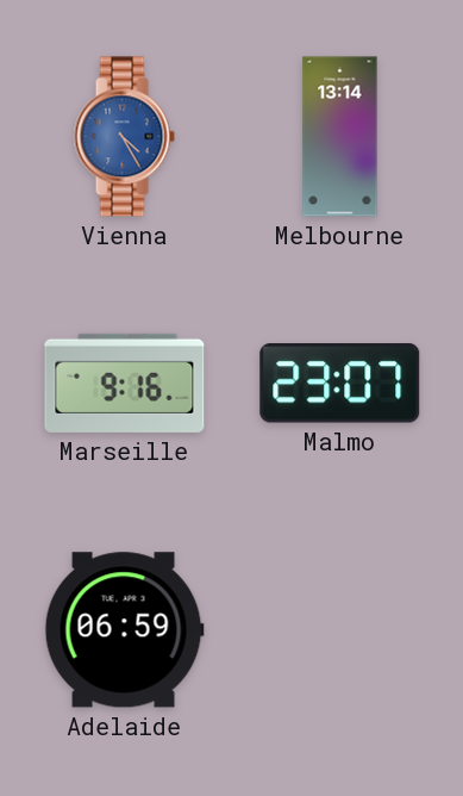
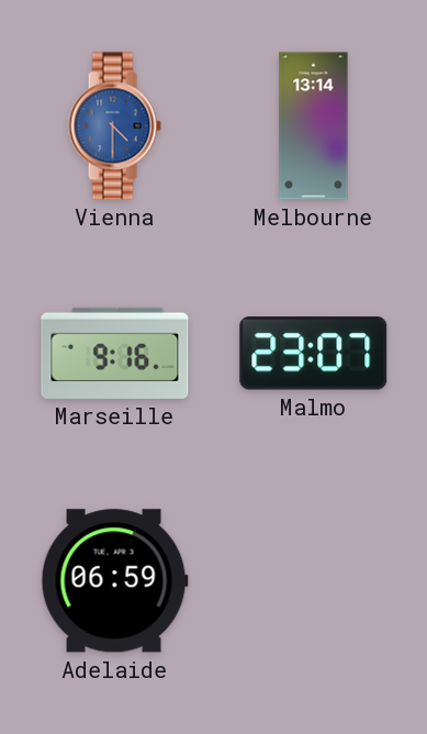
Vienna: 4:25 -> 4:30
